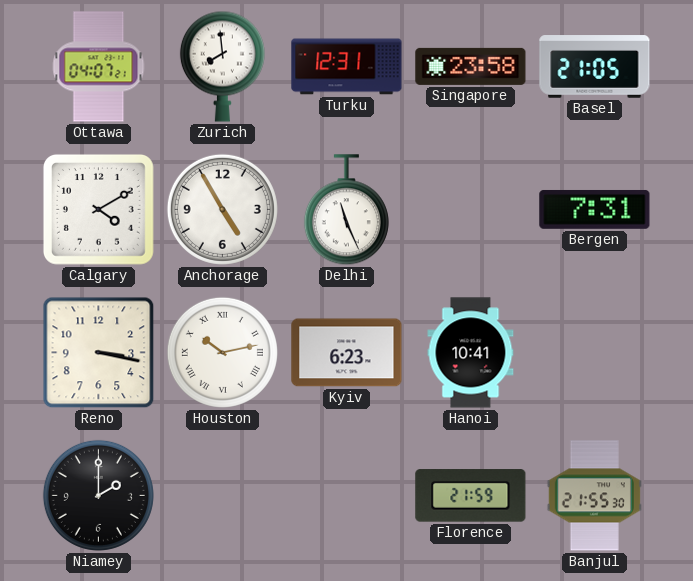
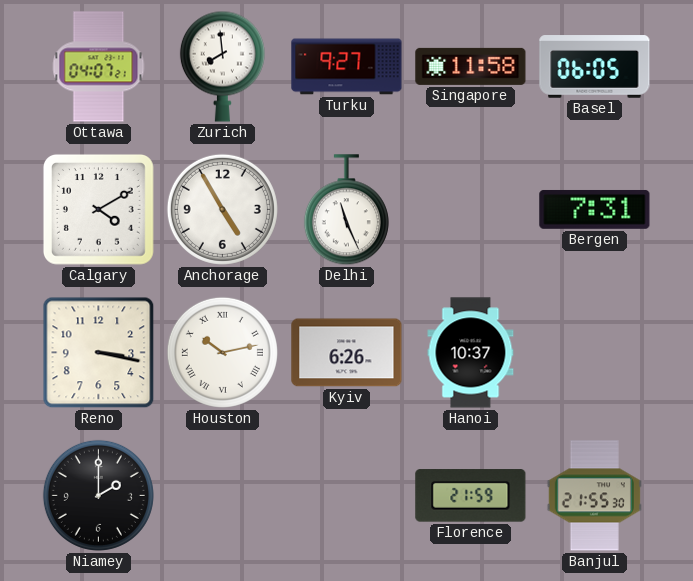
Turku: 12:31 -> 9:27
Singapore: 23:58 -> 11:58
Basel: 21:05 -> 06:05
Kyiv: 6:23 -> 6:26
Hanoi: 10:41 -> 10:37
